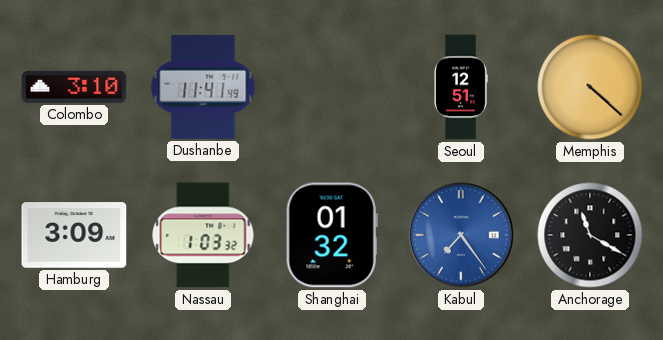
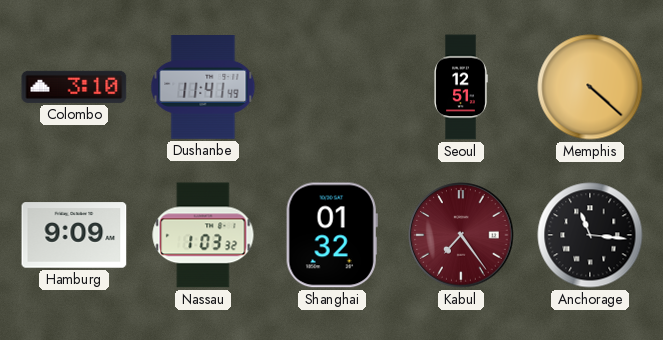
Hamburg: 3:09 -> 9:09
Kabul dial: blue -> burgundy
Anchorage: 11:20 -> 11:16
